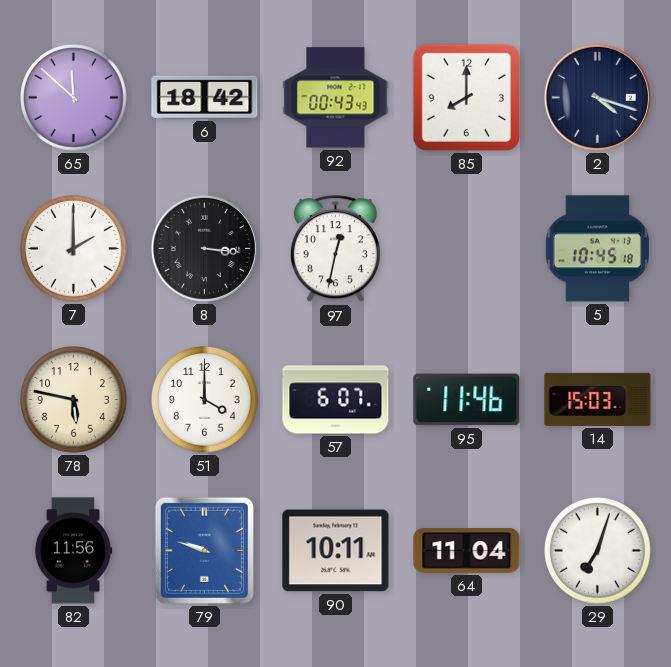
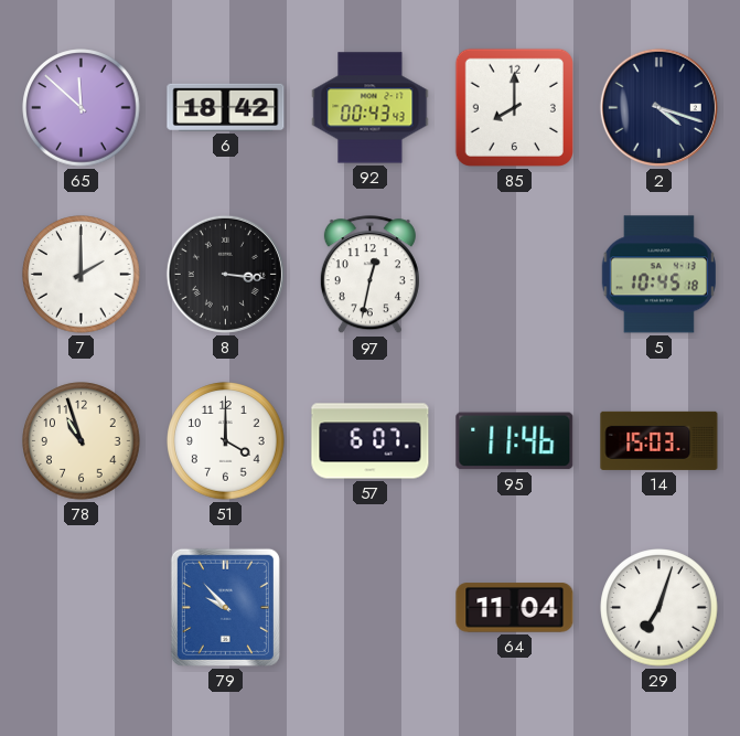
78: 5:47 -> 10:57
82: 11:56 -> none
79: 9:48 -> 9:53
90: 10:11 -> none
